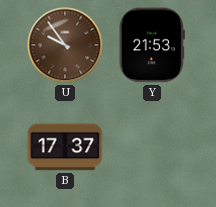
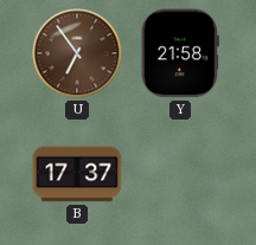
U: 9:54 -> 6:54
Y: 21:53 -> 21:58
